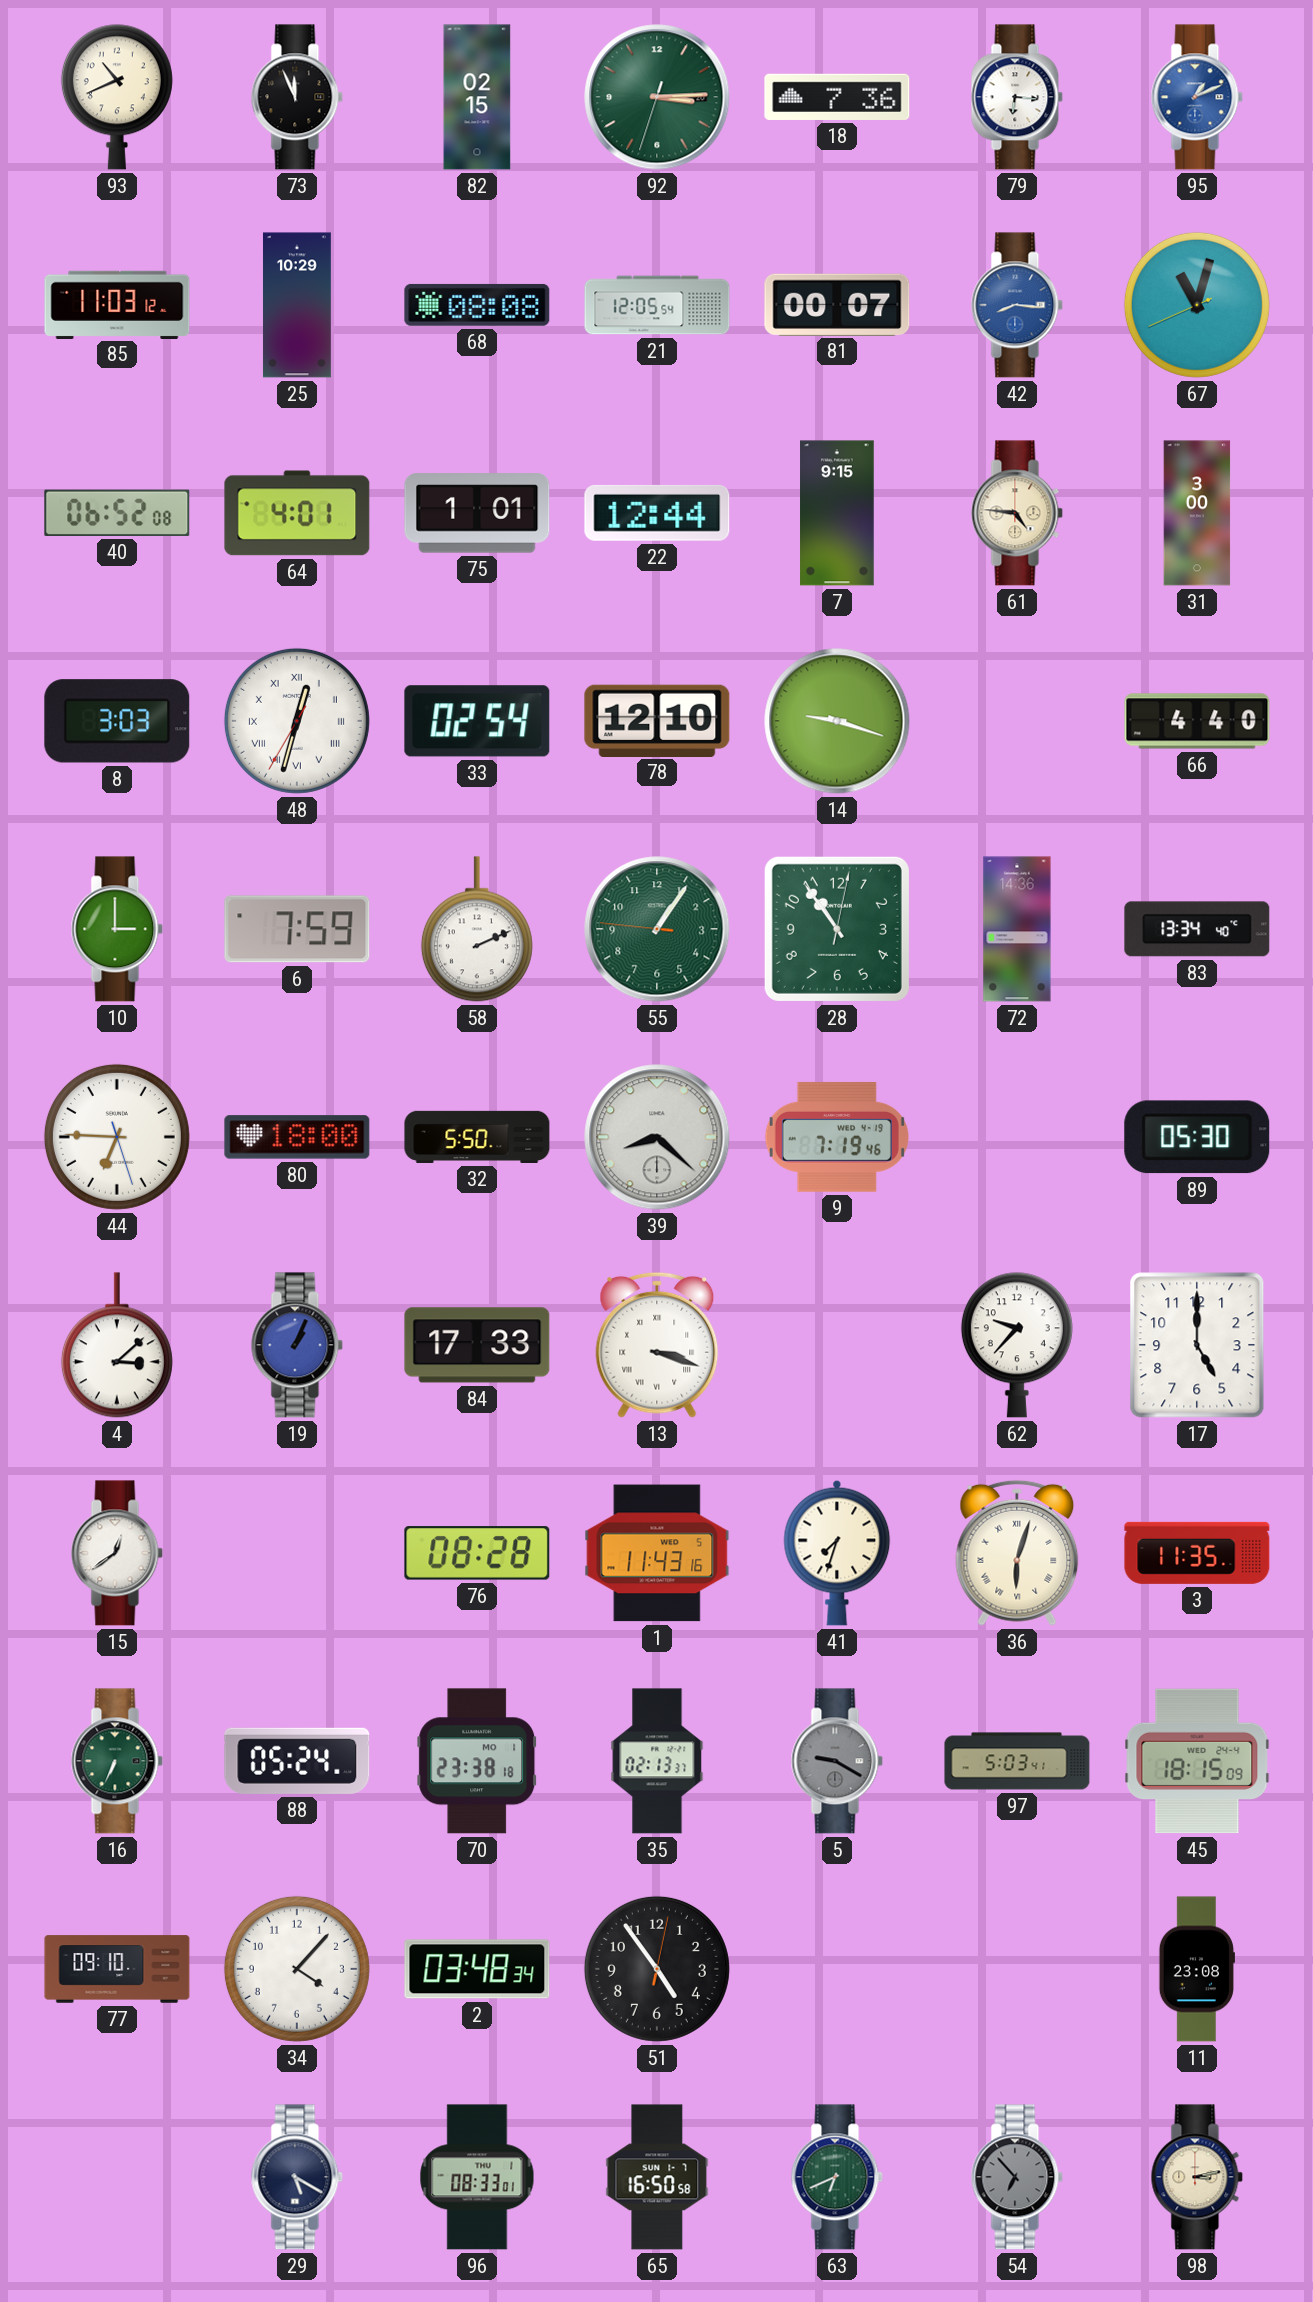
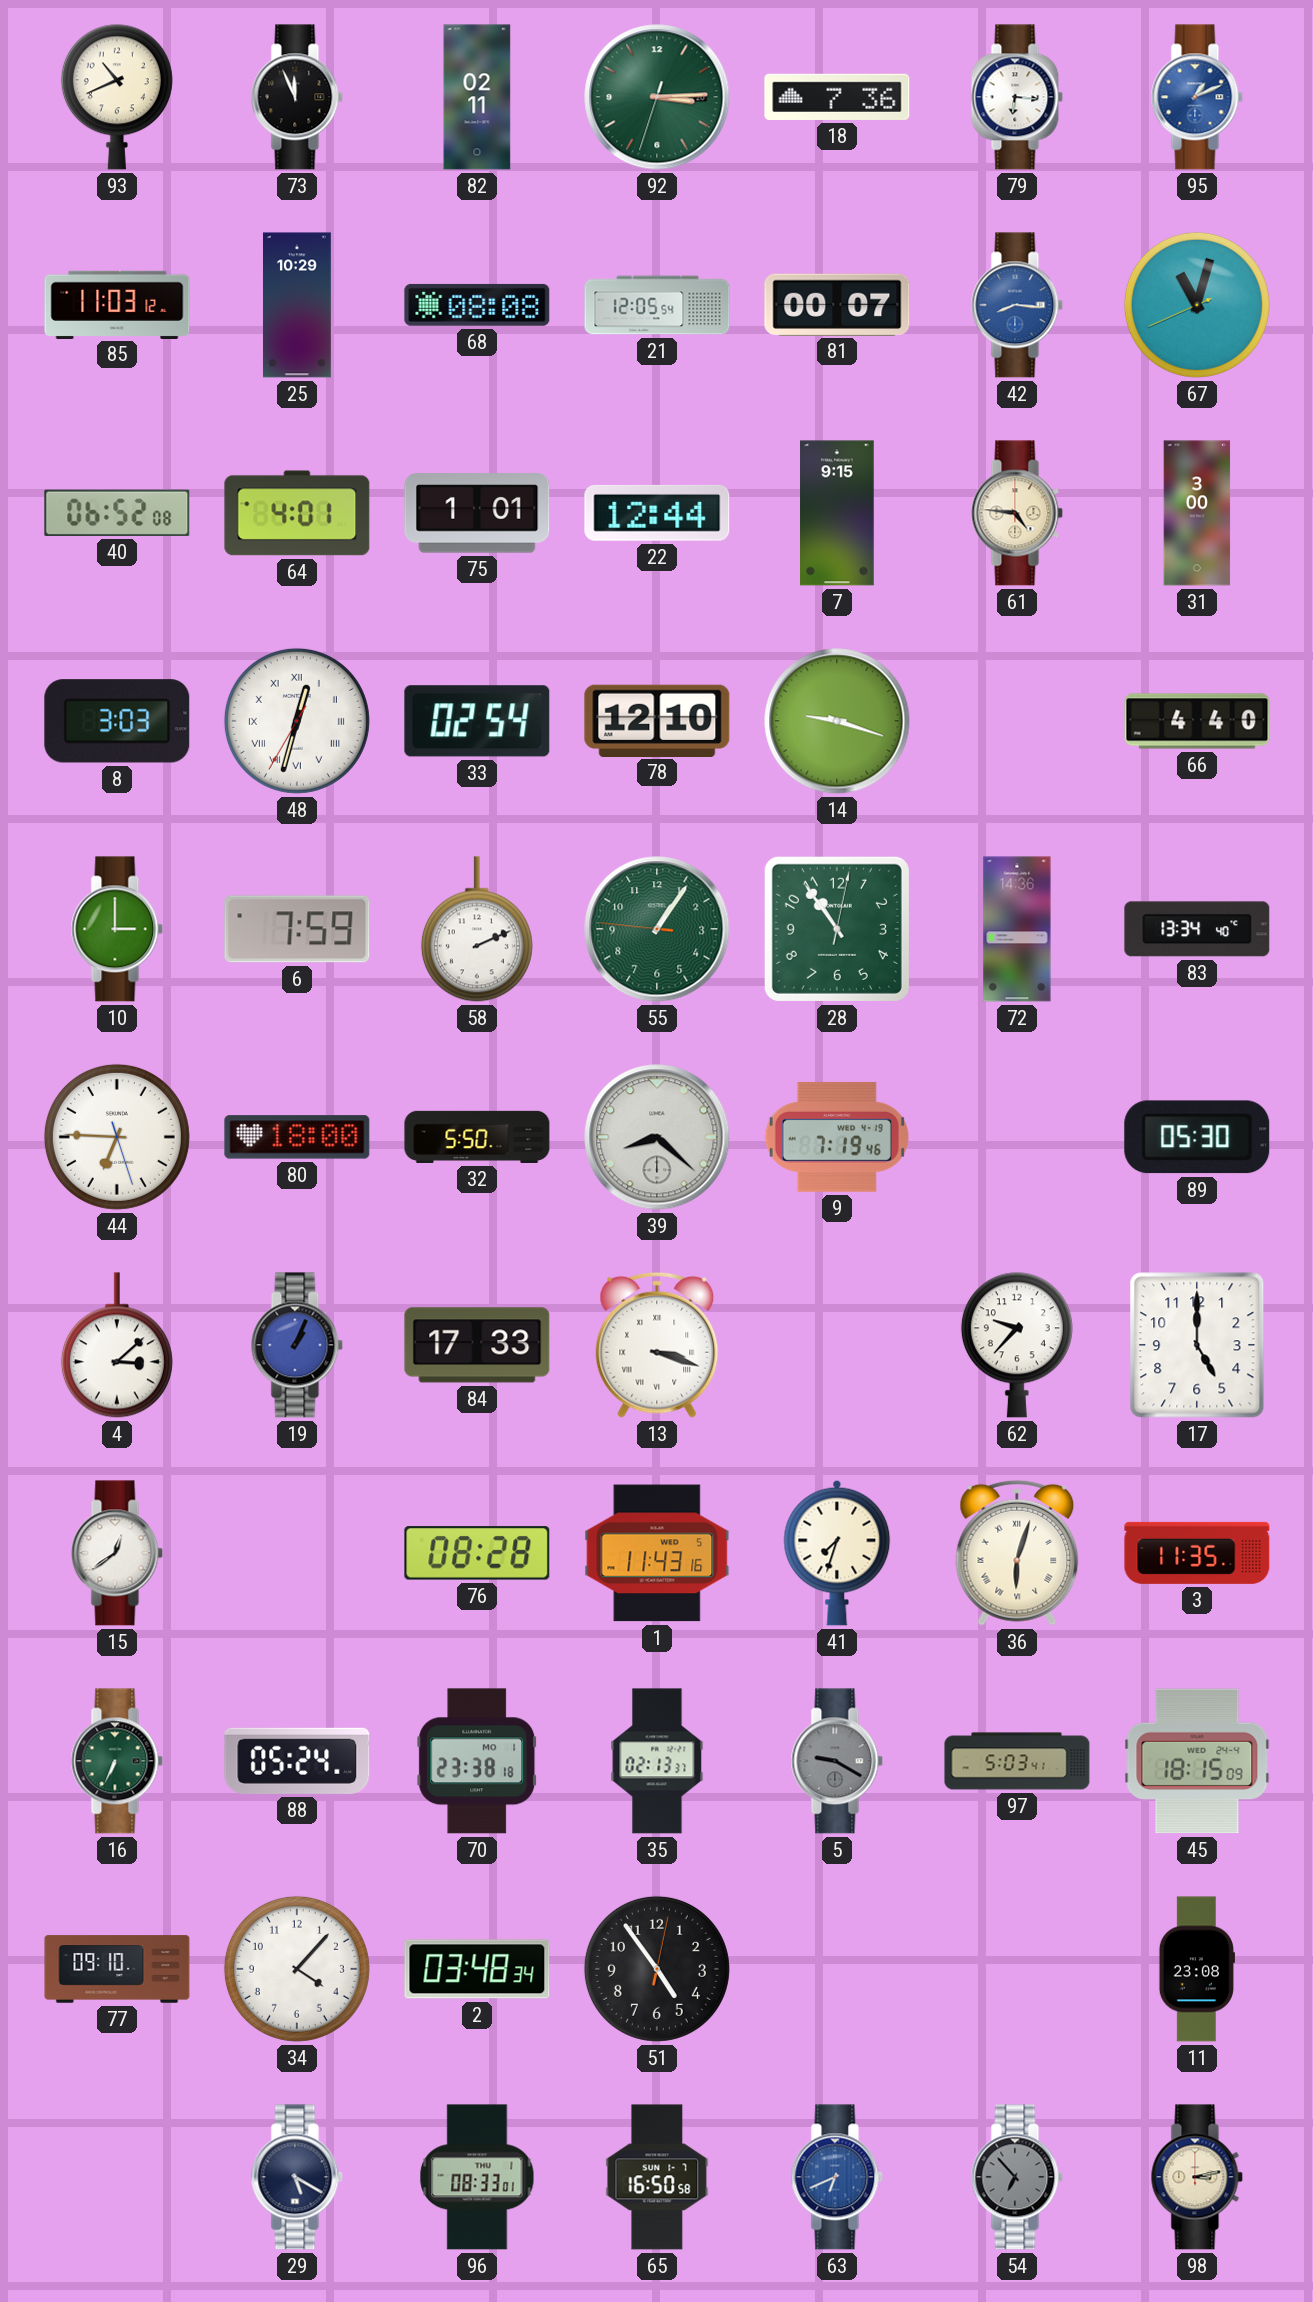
82: 02:15 -> 02:11
63 dial: green -> blue
